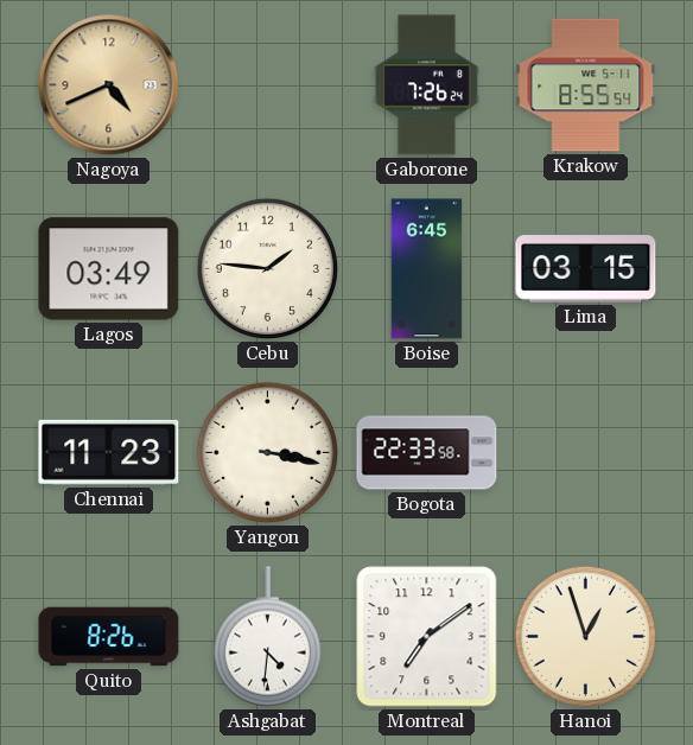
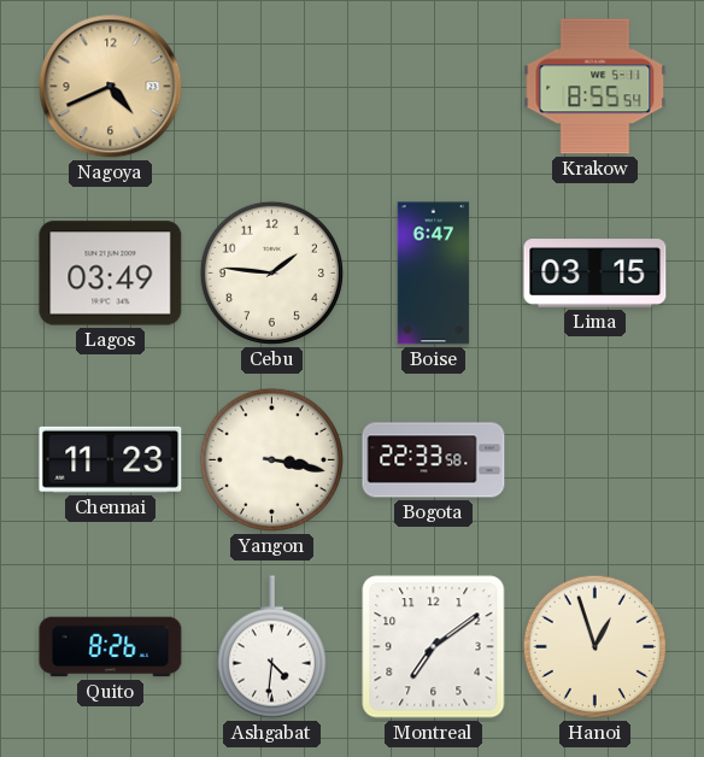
Gaborone: 7:26 -> none
Boise: 6:45 -> 6:47
